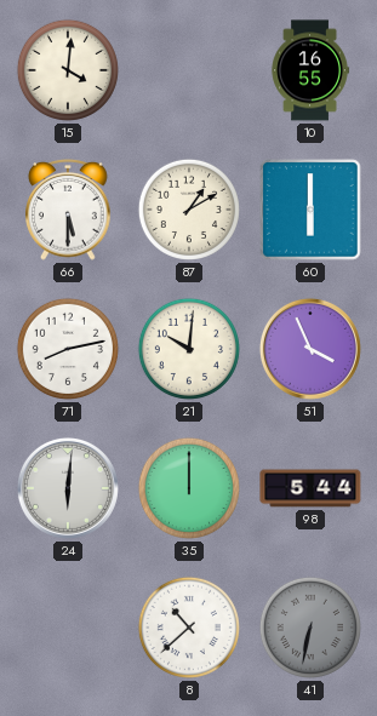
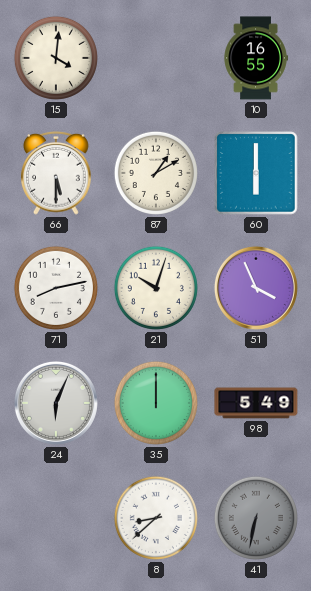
21: 10:01 -> 10:03
24: 6:01 -> 6:04
98: 5:44 -> 5:49
8: 10:38 -> 8:38
